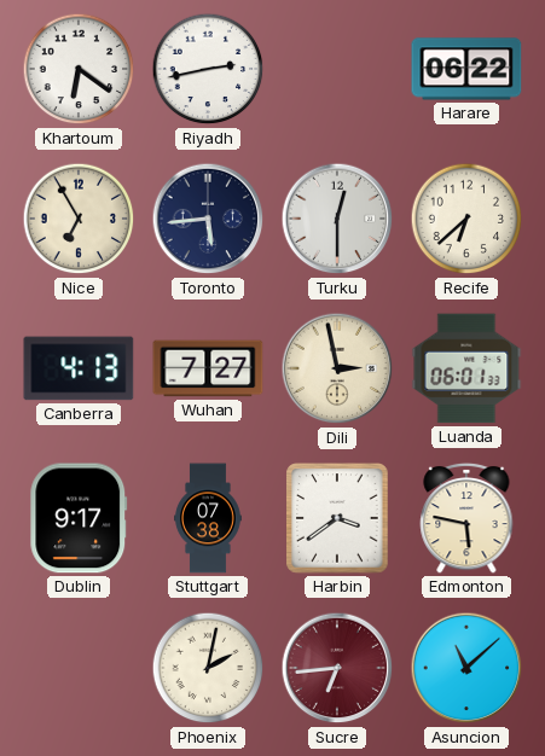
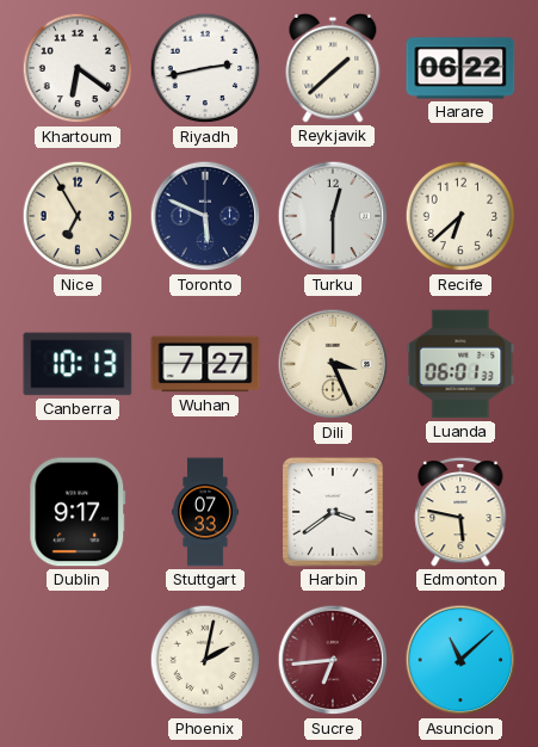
Reykjavik: none -> 1:38
Toronto: 5:44 -> 5:49
Canberra: 4:13 -> 10:13
Dili: 2:58 -> 3:26
Stuttgart: 07:38 -> 07:33
